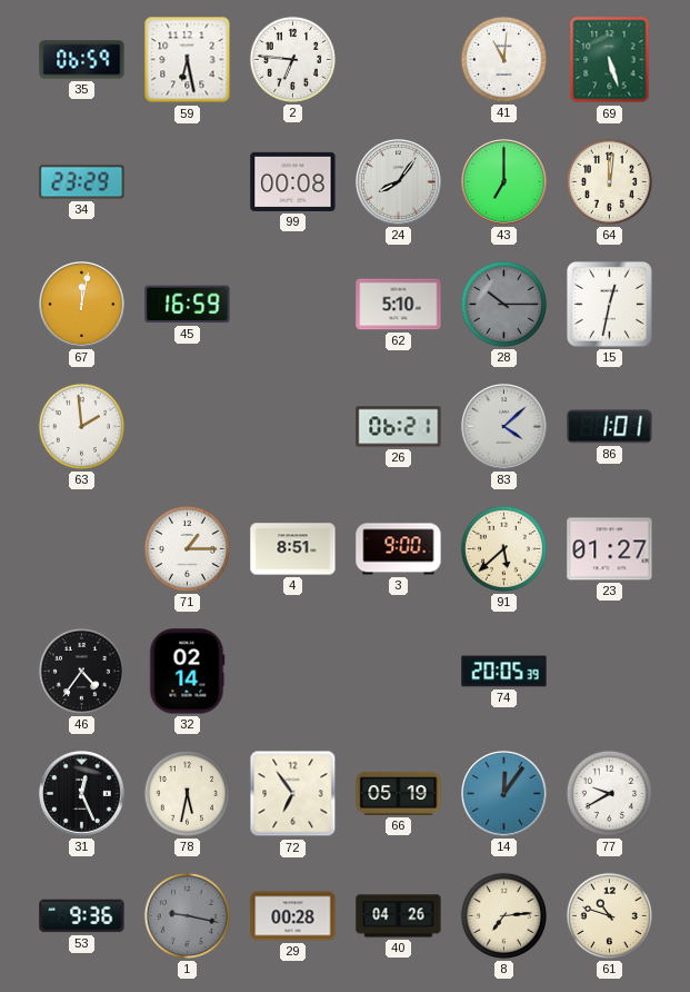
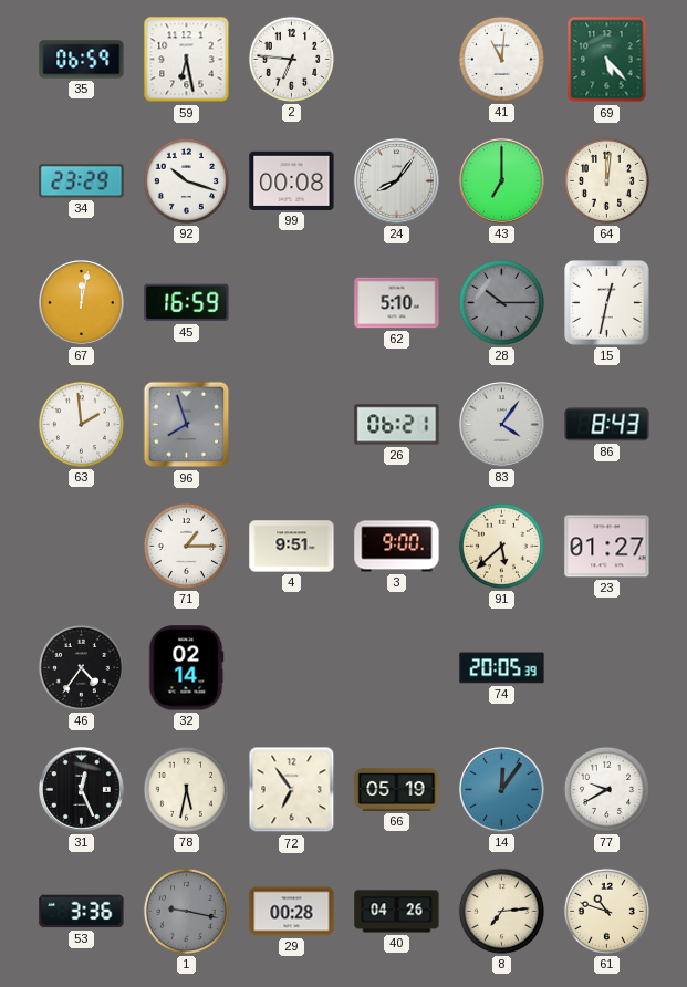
69: 5:27 -> 5:23
92: none -> 10:18
96: none -> 7:57
83: 4:08 -> 4:06
86: 1:01 -> 8:43
4: 8:51 -> 9:51
53: 9:36 -> 3:36
